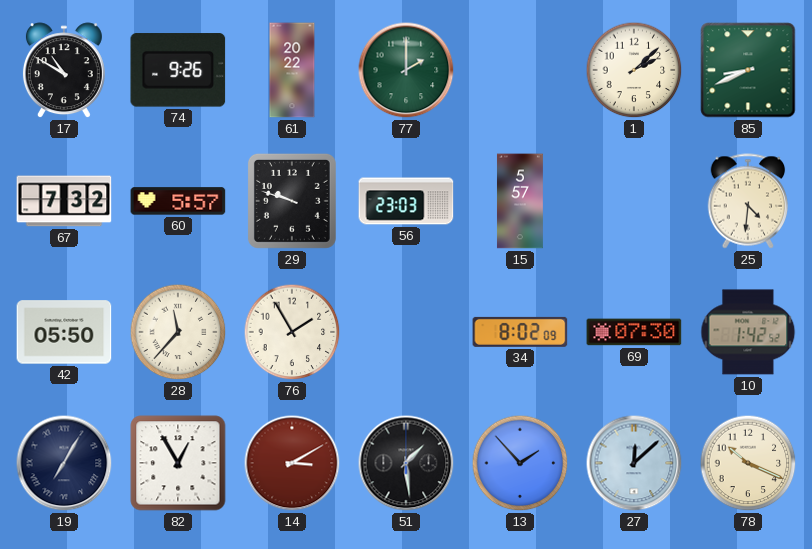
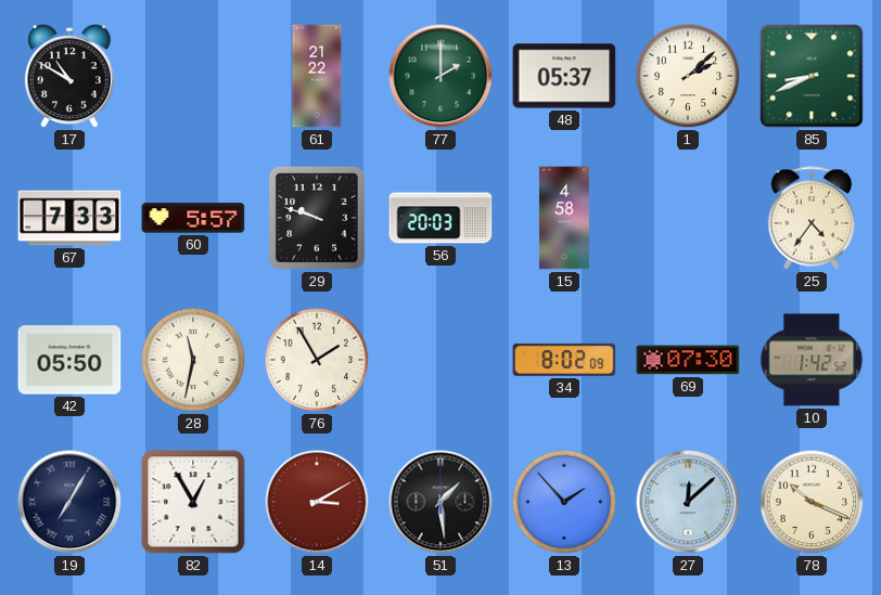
74: 9:26 -> none
61: 20:22 -> 21:22
48: none -> 05:37
67: 7:32 -> 7:33
56: 23:03 -> 20:03
15: 5:57 -> 4:58
25: 4:31 -> 4:36
28: 11:37 -> 11:32
